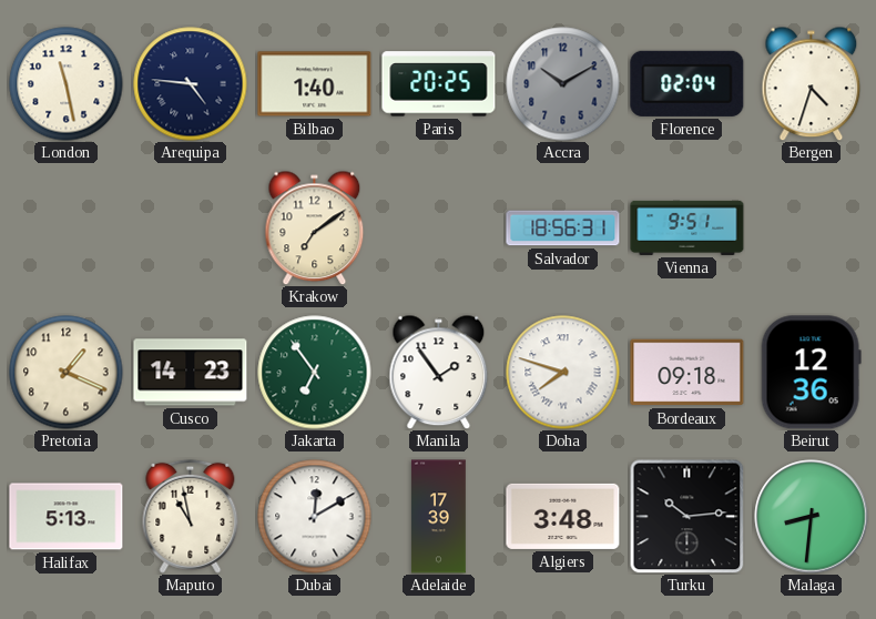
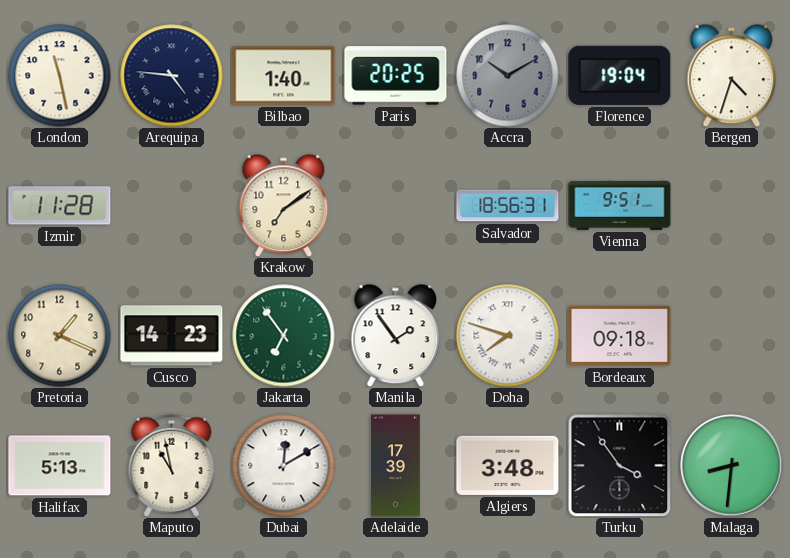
Florence: 02:04 -> 19:04
Izmir: none -> 11:28
Beirut: 12:36 -> none
Turku: 10:14 -> 3:54
